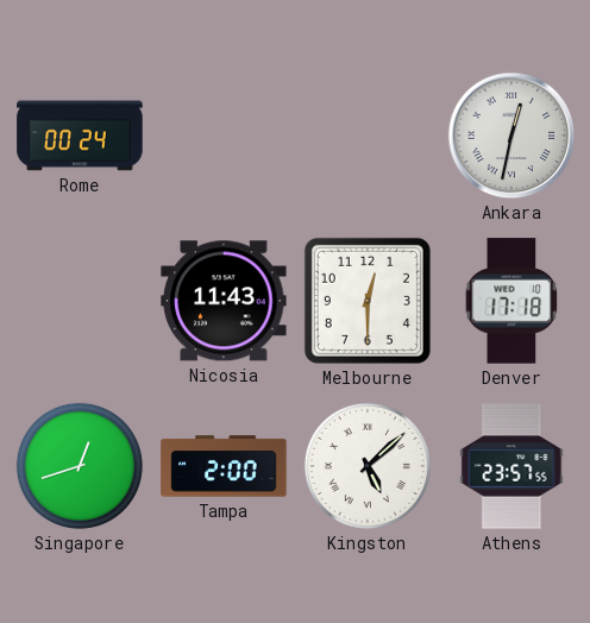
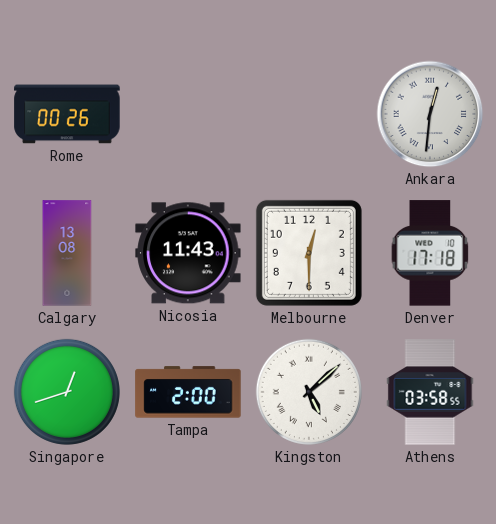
Rome: 00:24 -> 00:26
Ankara: 12:32 -> 12:31
Calgary: none -> 13:08
Athens: 23:57 -> 03:58
